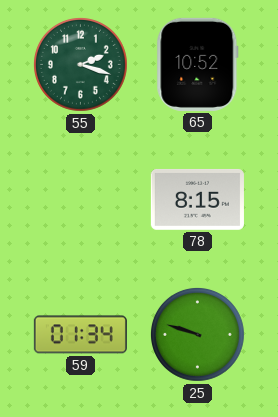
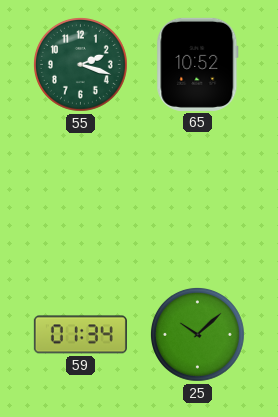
78: 8:15 -> none
25: 9:48 -> 10:08
